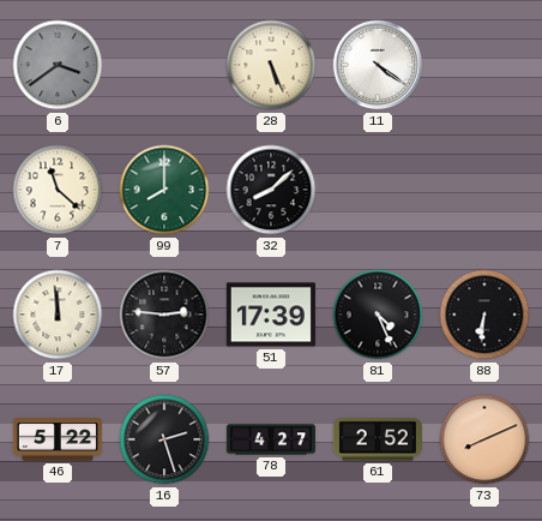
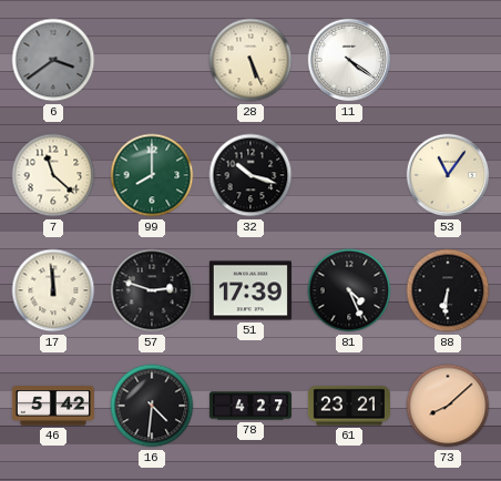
32: 8:08 -> 10:18
53: none -> 11:06
57: 2:46 -> 2:48
46: 5:22 -> 5:42
16: 2:27 -> 4:31
61: 2:52 -> 23:21
73: 8:11 -> 8:08
